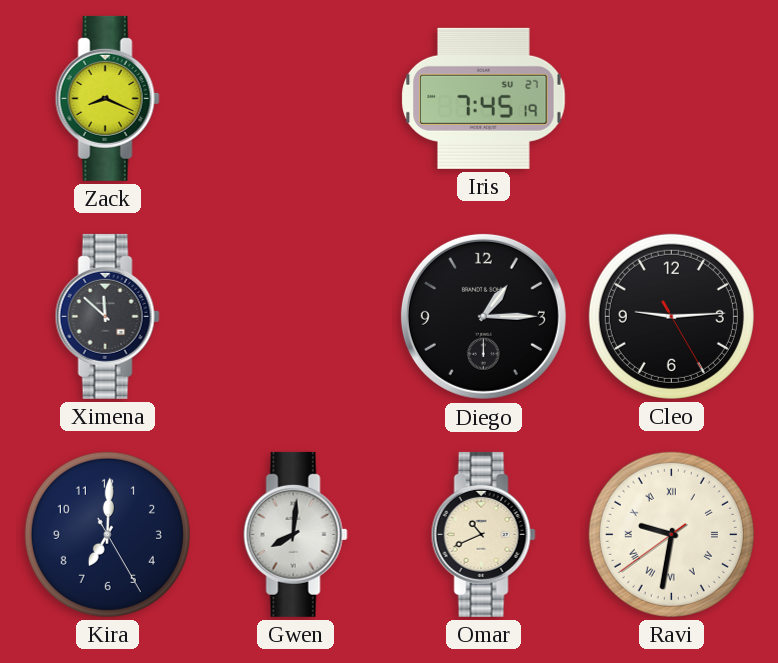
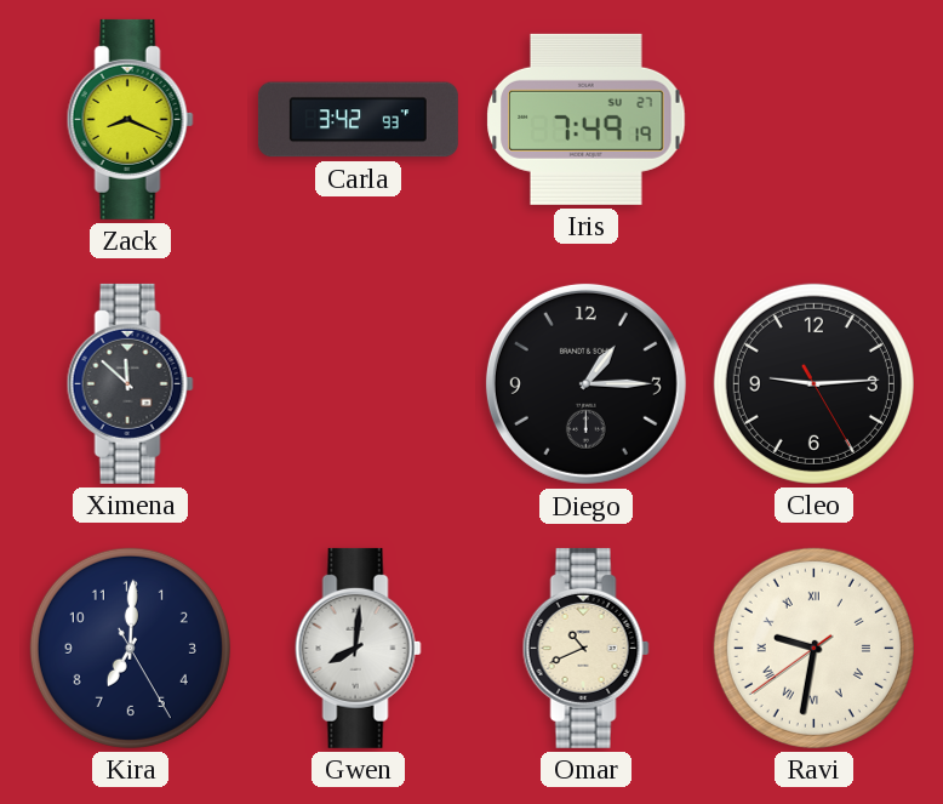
Carla: none -> 3:42
Iris: 7:45 -> 7:49
